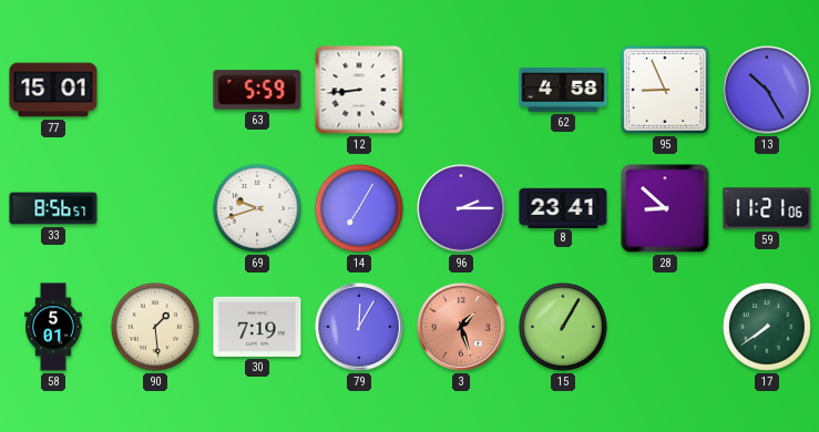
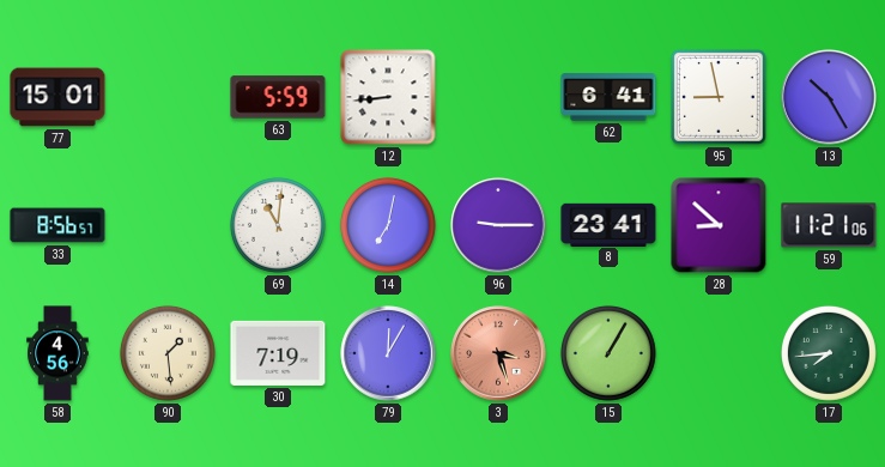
62: 4:58 -> 6:41
95: 8:56 -> 8:58
69: 9:42 -> 11:01
14: 7:05 -> 7:02
96: 2:15 -> 9:15
58: 5:01 -> 4:56
3: 1:27 -> 3:27
17: 7:39 -> 7:44
